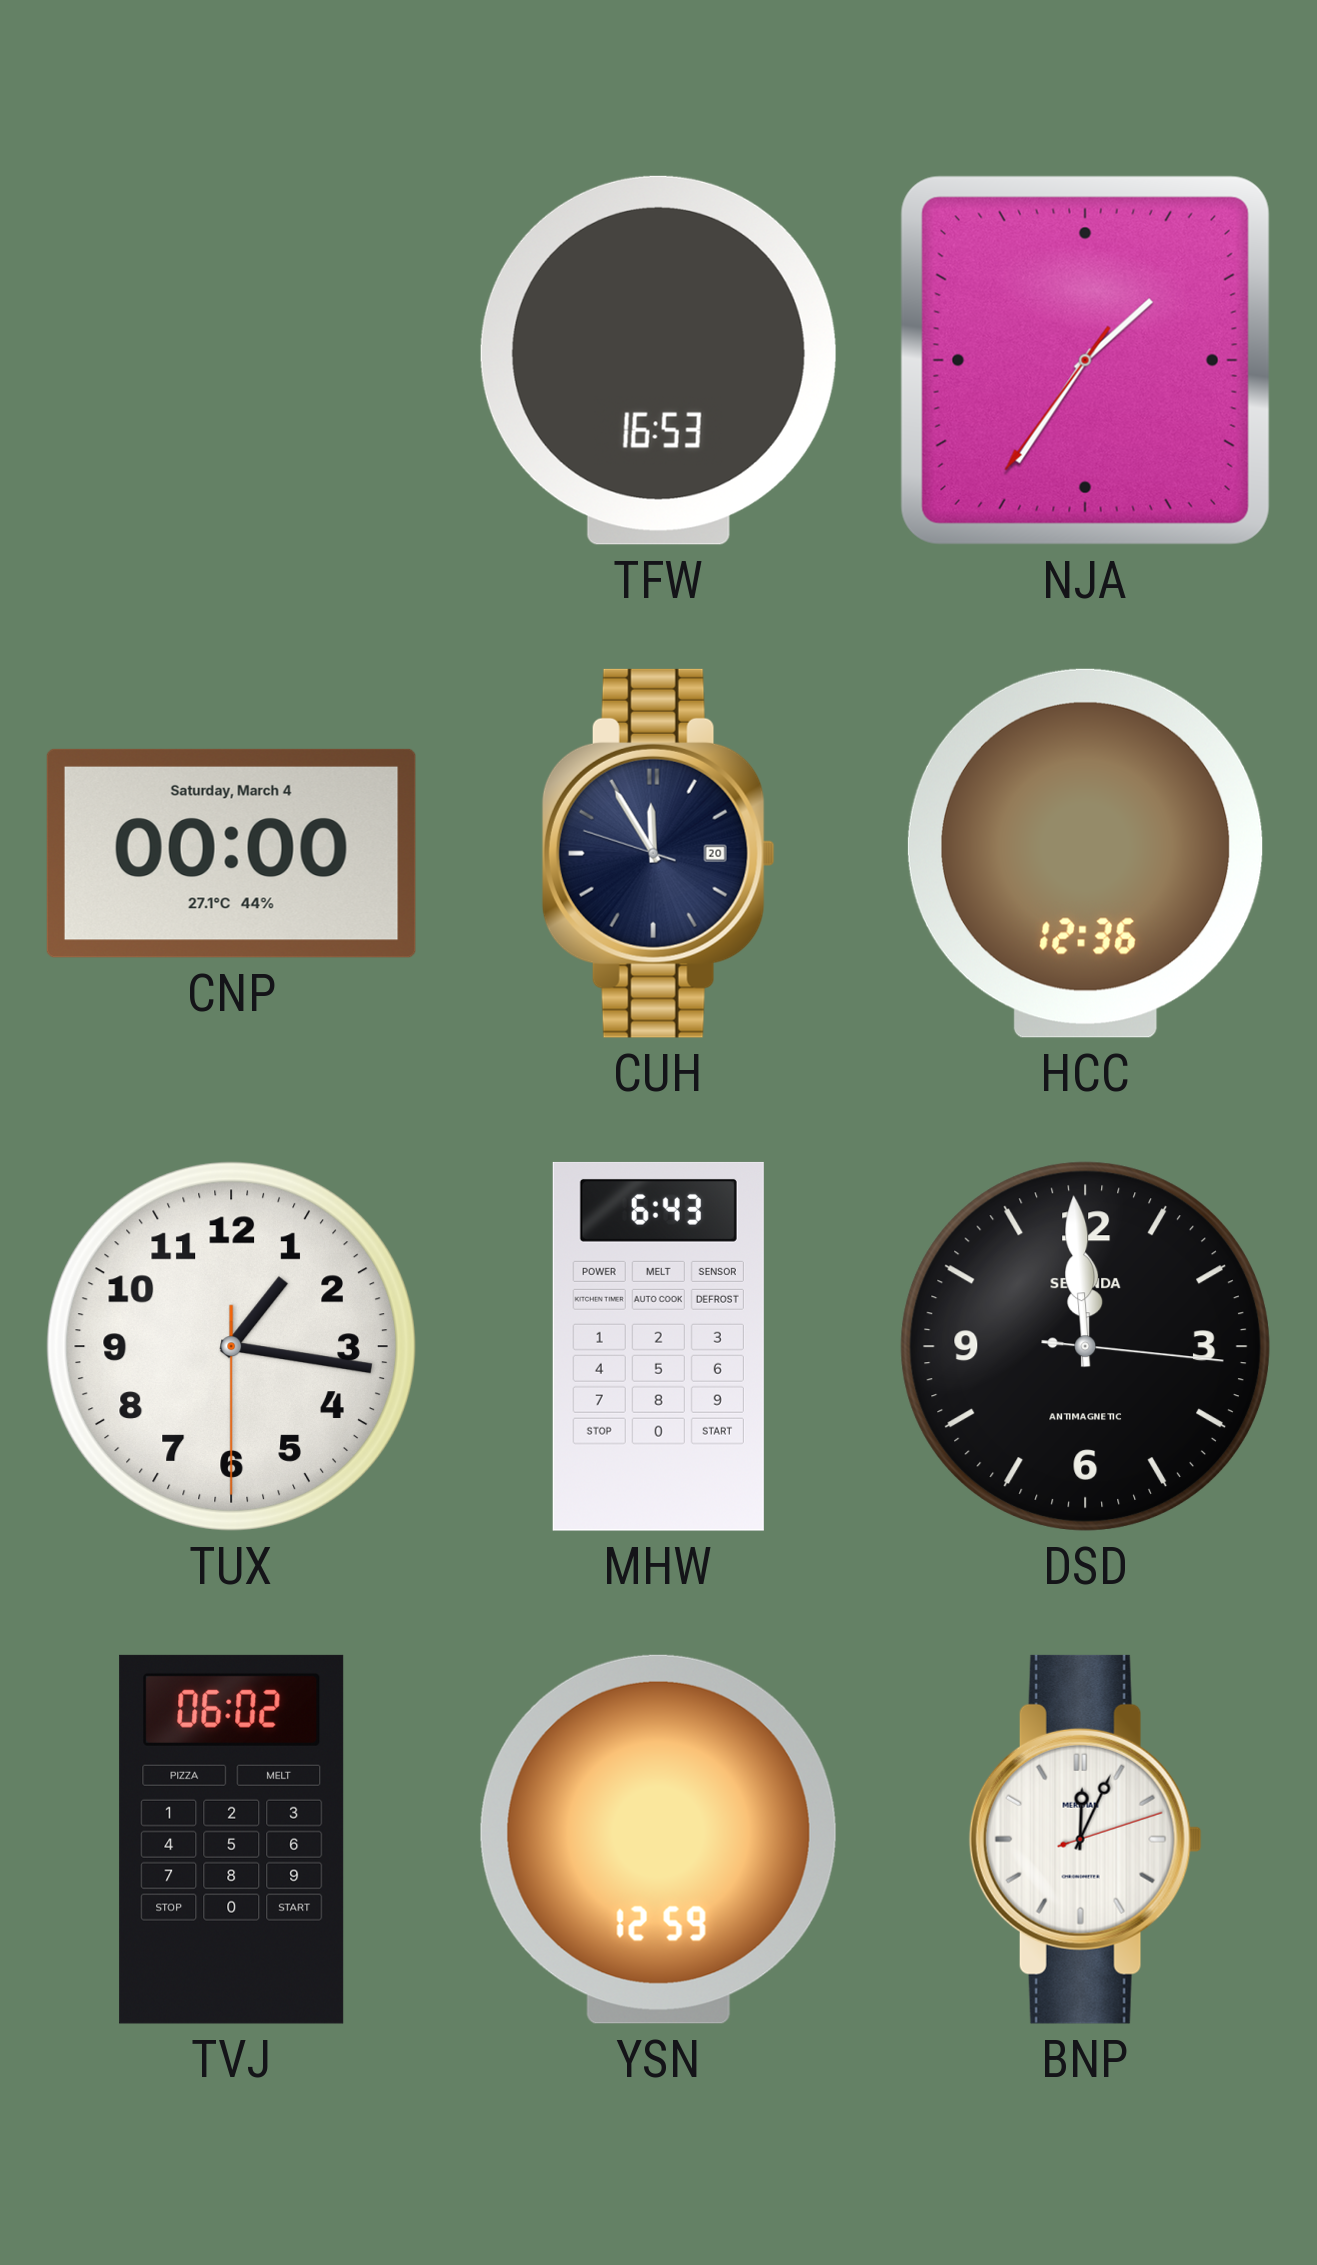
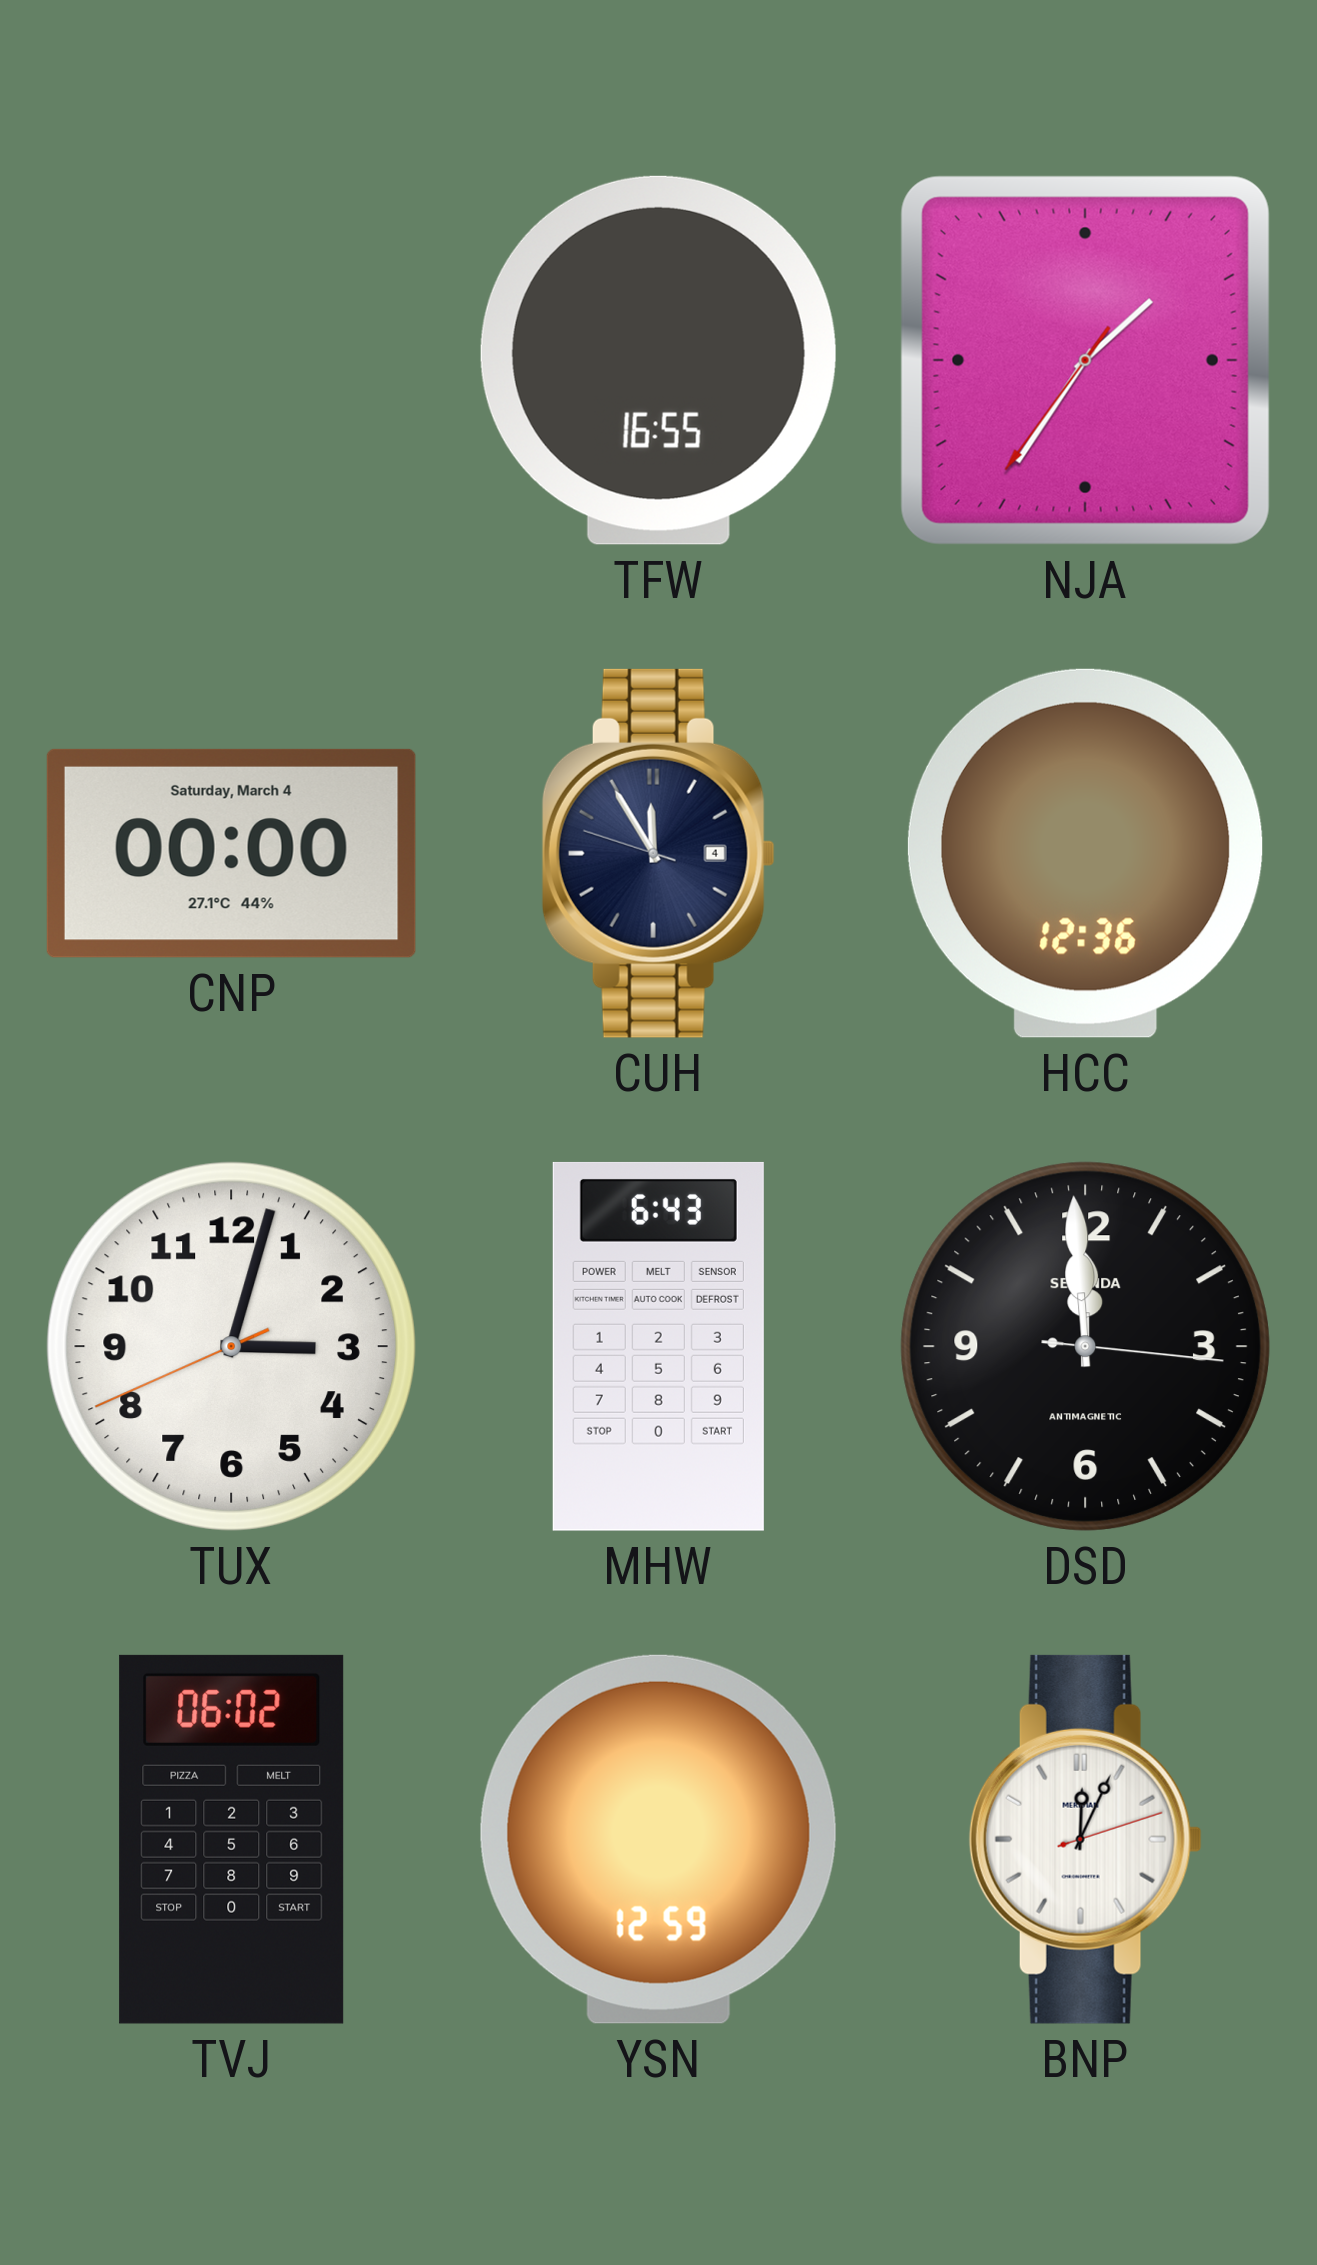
TFW: 16:53 -> 16:55
CUH date: 20 -> 4
TUX: 1:16 -> 3:02
